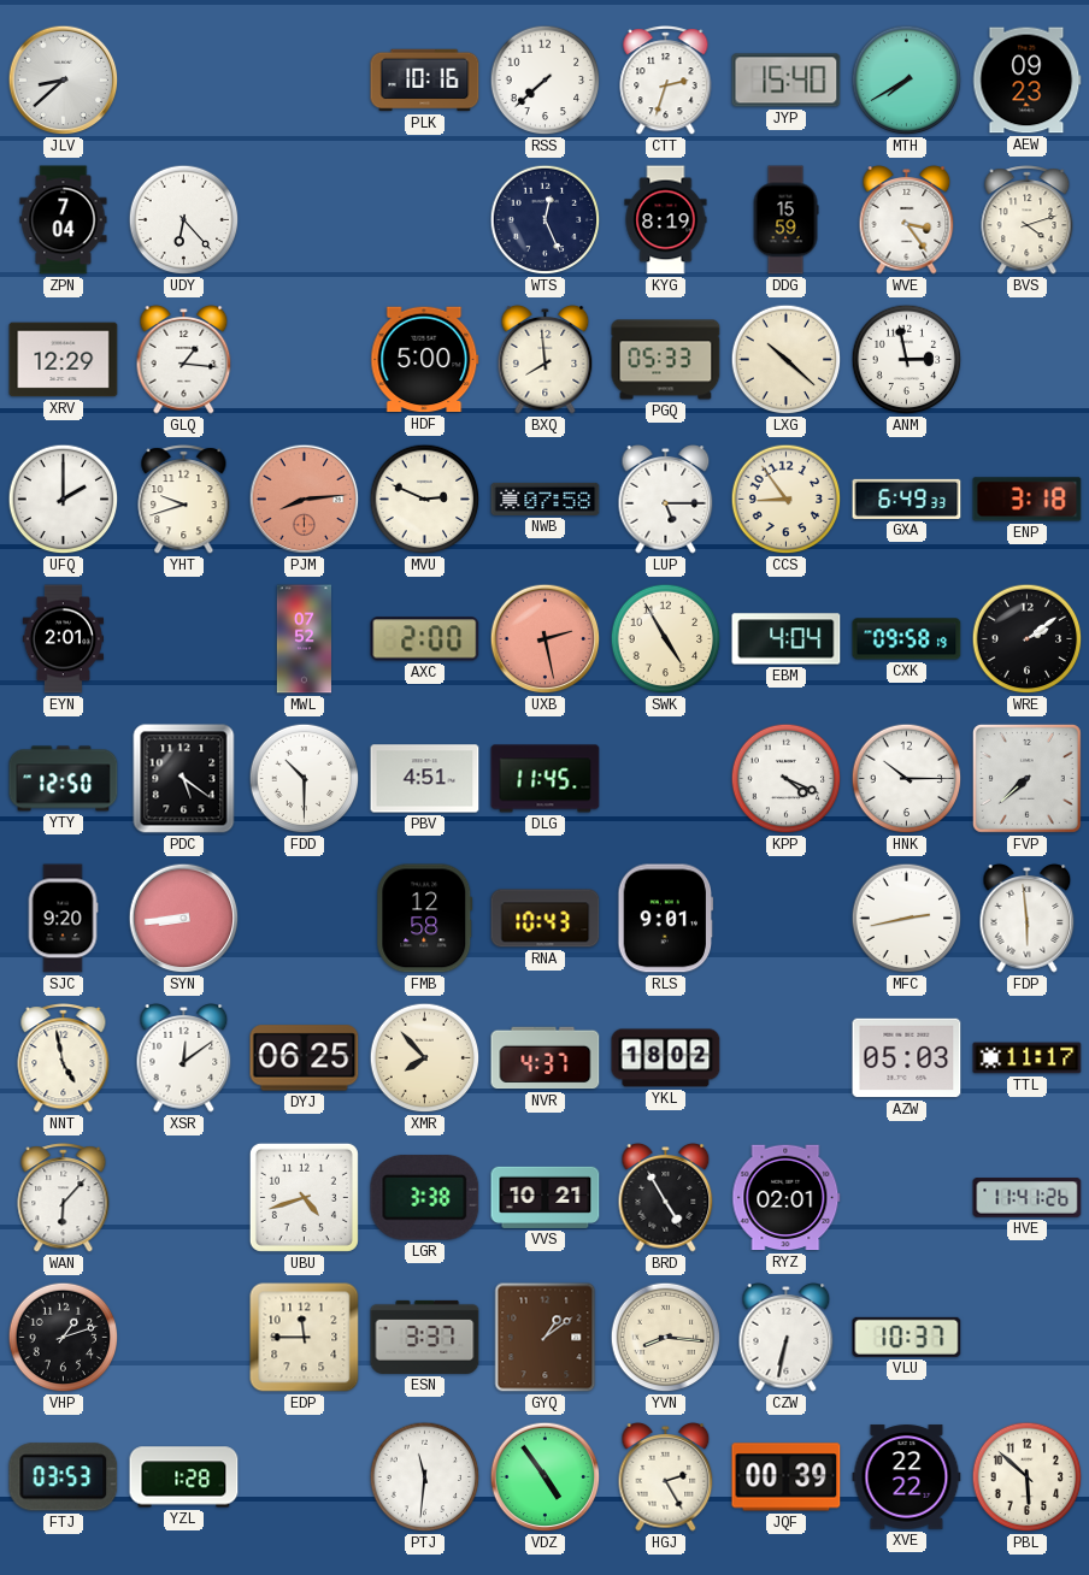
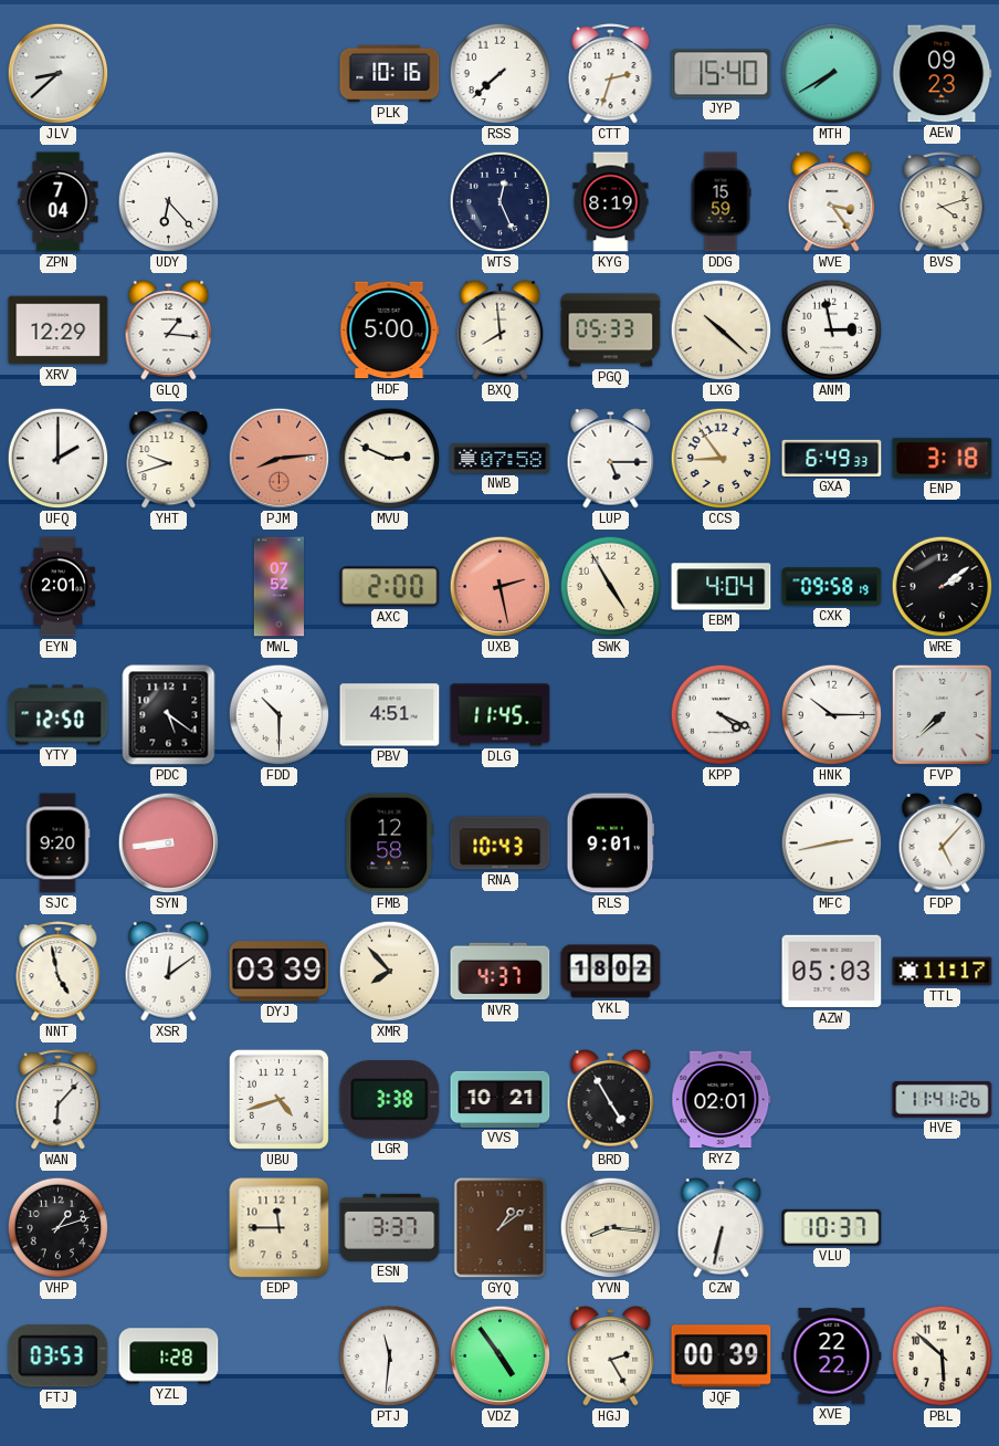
FDP: 5:59 -> 5:07
DYJ: 06:25 -> 03:39
